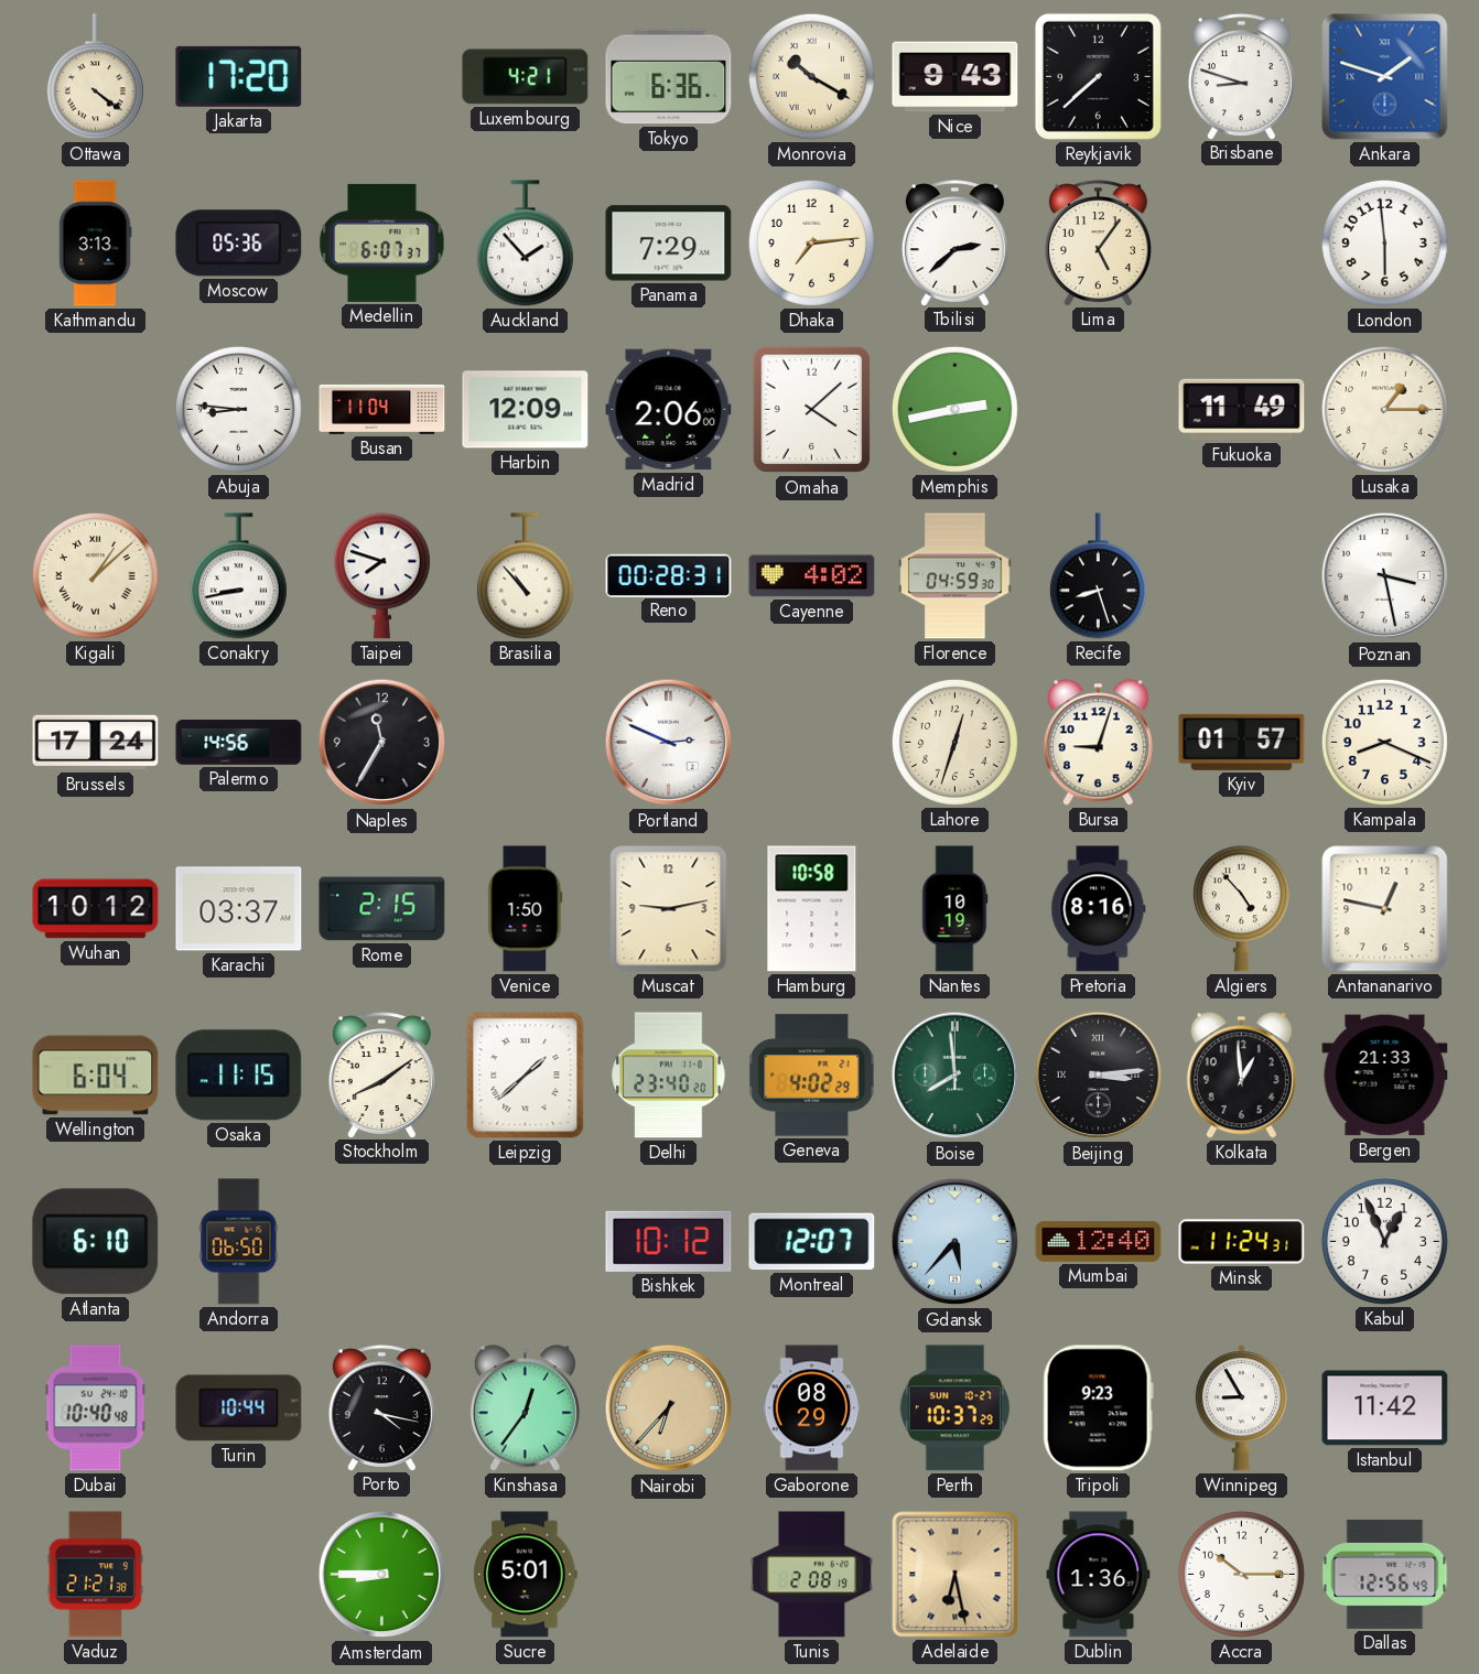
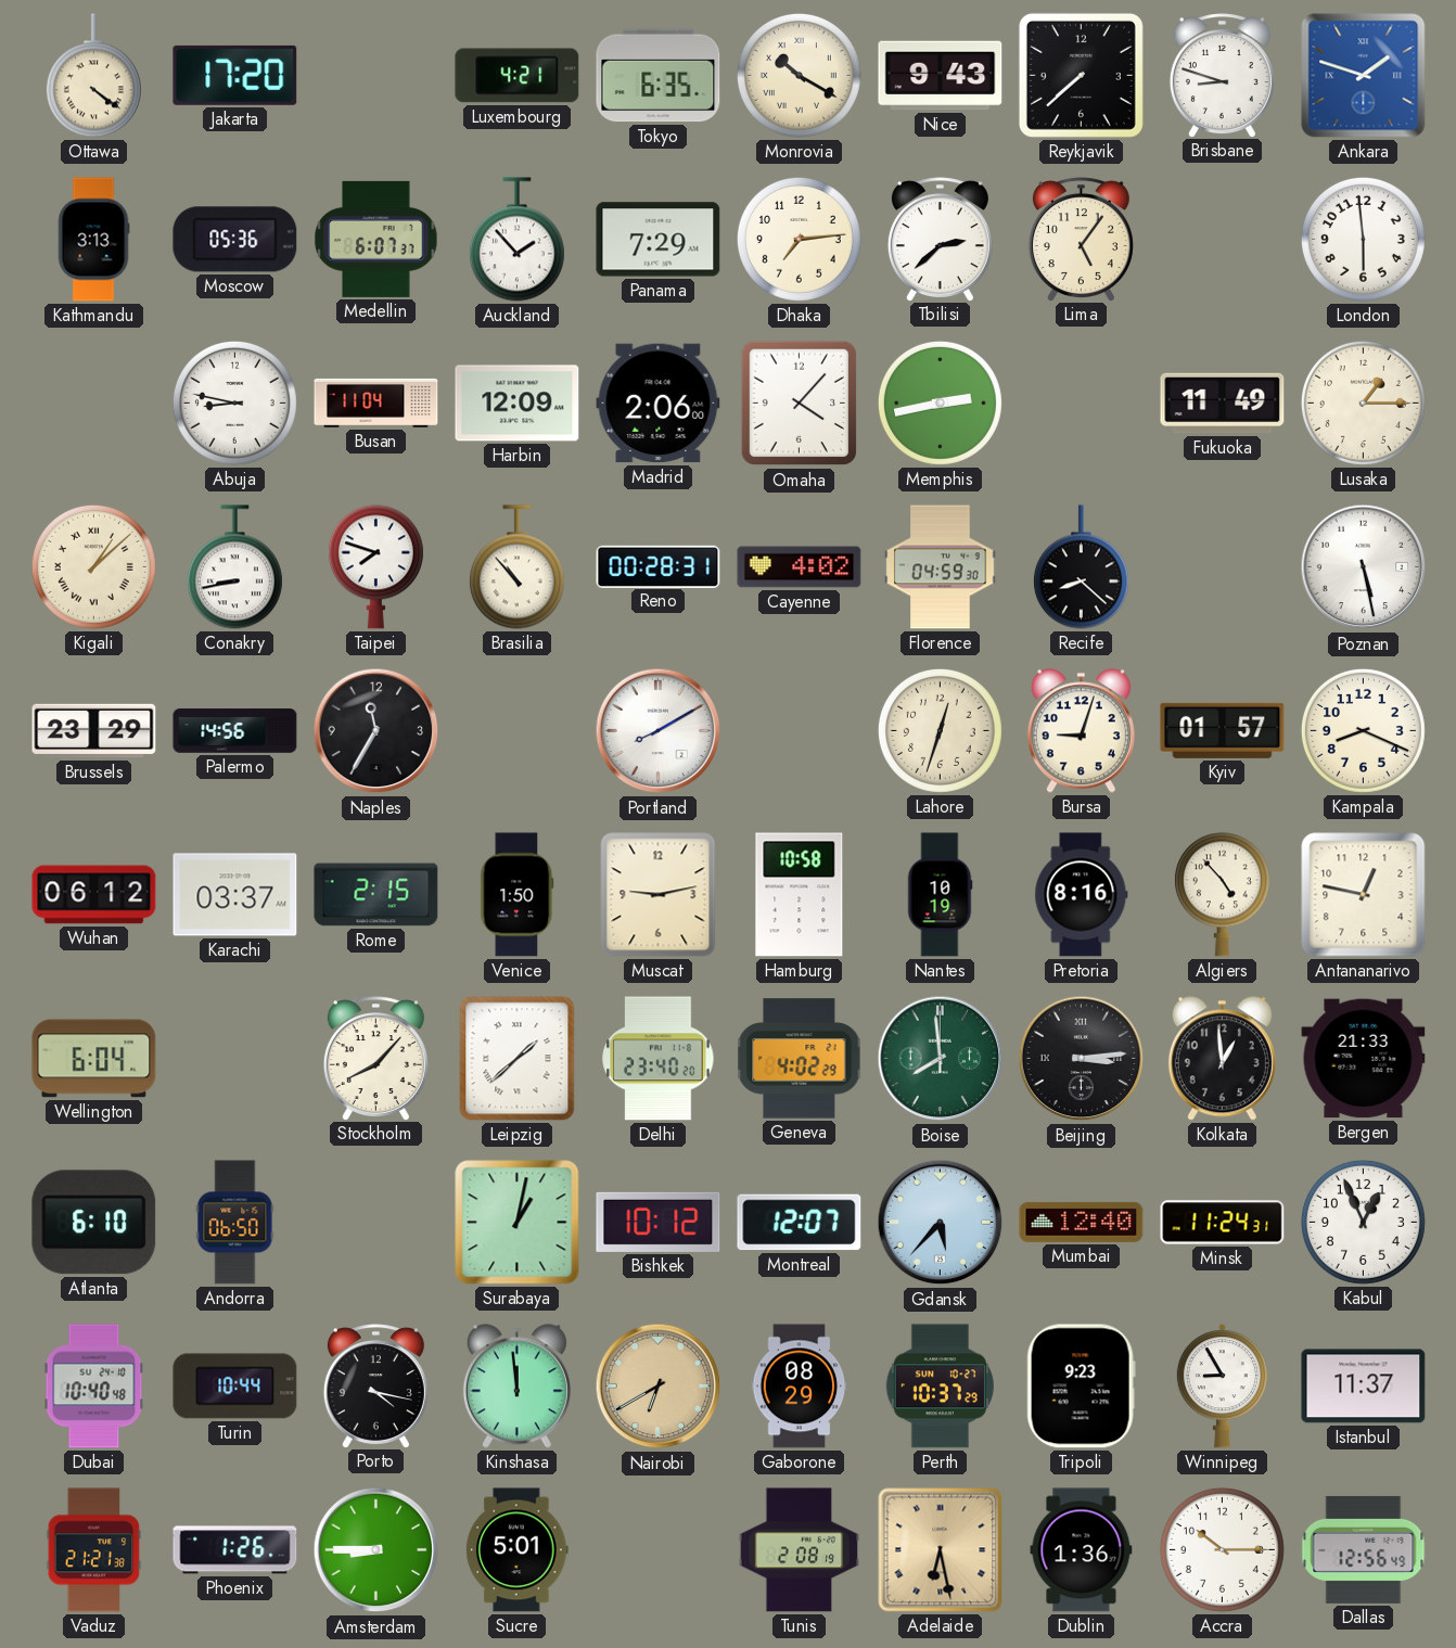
Tokyo: 6:36 -> 6:35
Abuja: 8:46 -> 8:47
Omaha: 4:08 -> 4:07
Recife: 8:27 -> 8:22
Poznan: 3:28 -> 5:28
Brussels: 17:24 -> 23:29
Portland: 2:49 -> 8:10
Wuhan: 10:12 -> 06:12
Osaka: 11:15 -> none
Stockholm: 8:09 -> 8:07
Surabaya: none -> 1:02
Kinshasa: 12:36 -> 11:59
Nairobi: 6:37 -> 6:40
Istanbul: 11:42 -> 11:37
Phoenix: none -> 1:26
